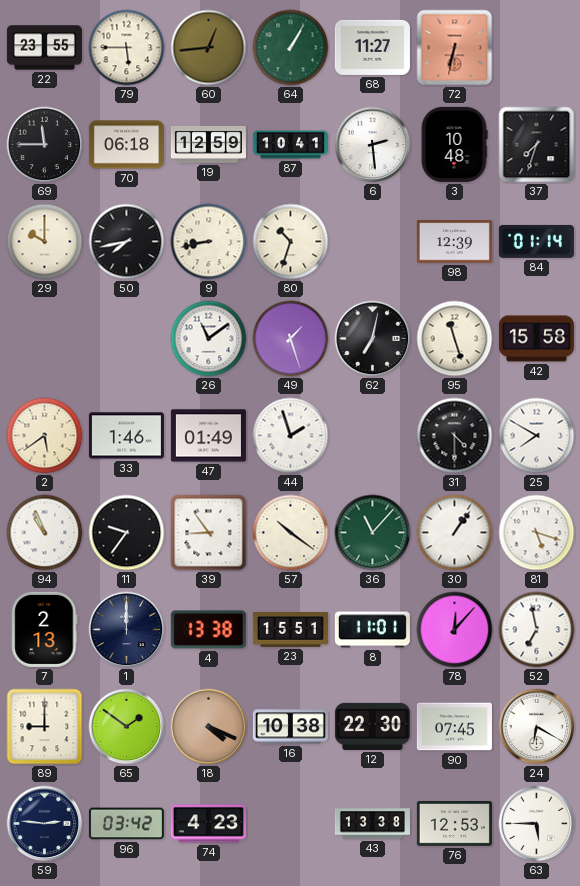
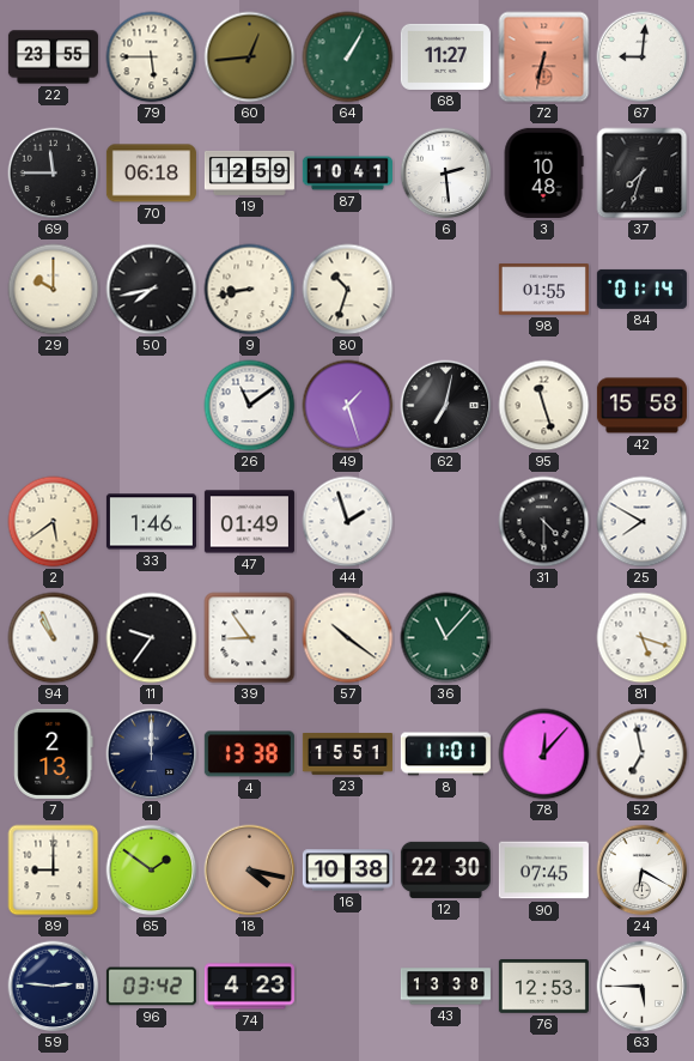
67: none -> 9:01
98: 12:39 -> 01:55
30: 1:06 -> none
18: 4:19 -> 4:17
